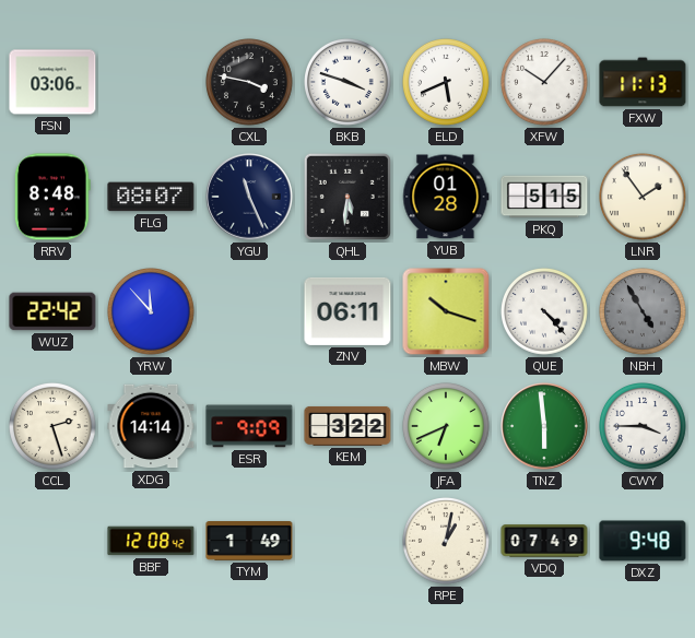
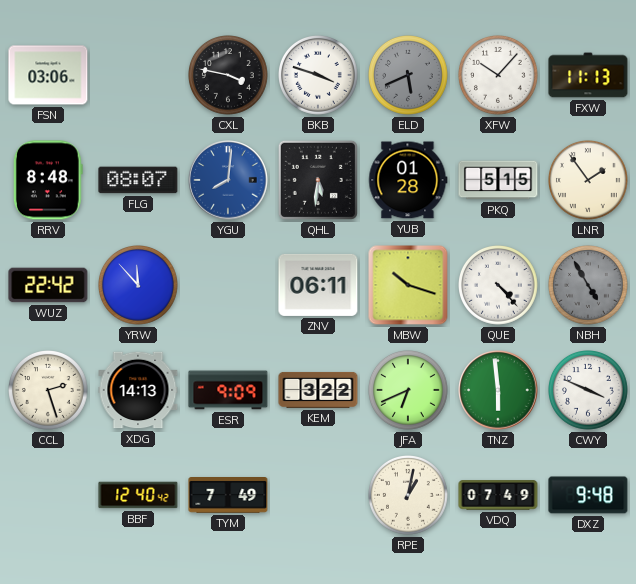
ELD dial: white -> grey
YGU: 11:26 -> 8:01
YGU dial: navy -> blue
XDG: 14:14 -> 14:13
CWY: 3:45 -> 3:49
BBF: 12:08 -> 12:40
TYM: 1:49 -> 7:49
